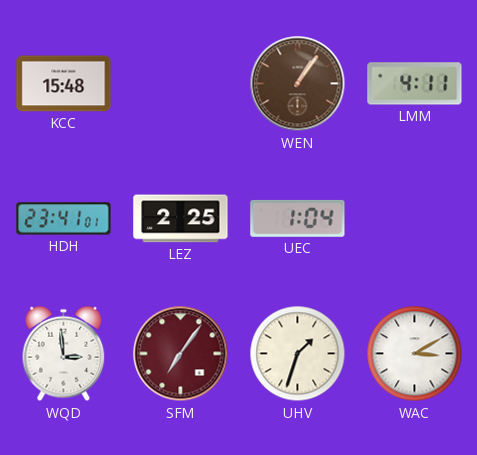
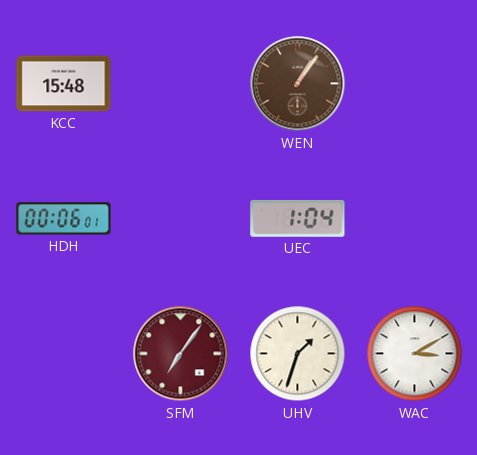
LMM: 4:11 -> none
HDH: 23:41 -> 00:06
LEZ: 2:25 -> none
WQD: 2:59 -> none
